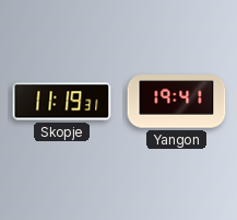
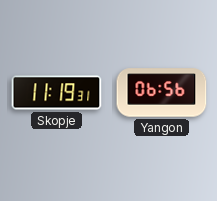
Yangon: 19:41 -> 06:56
